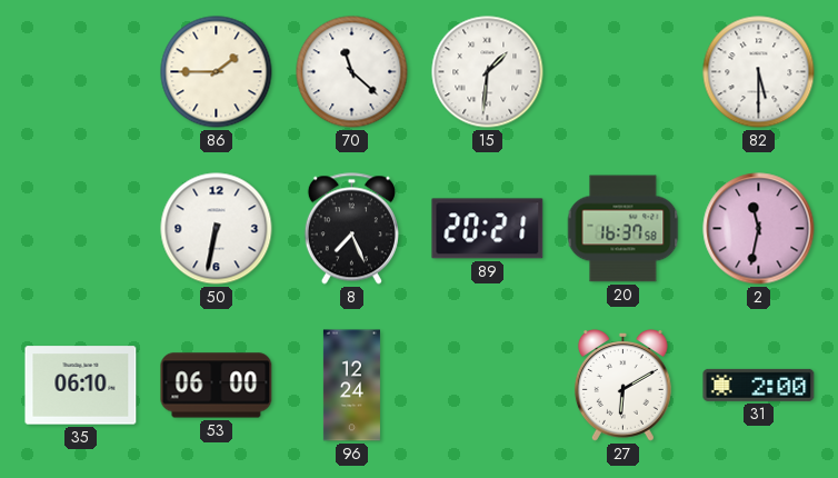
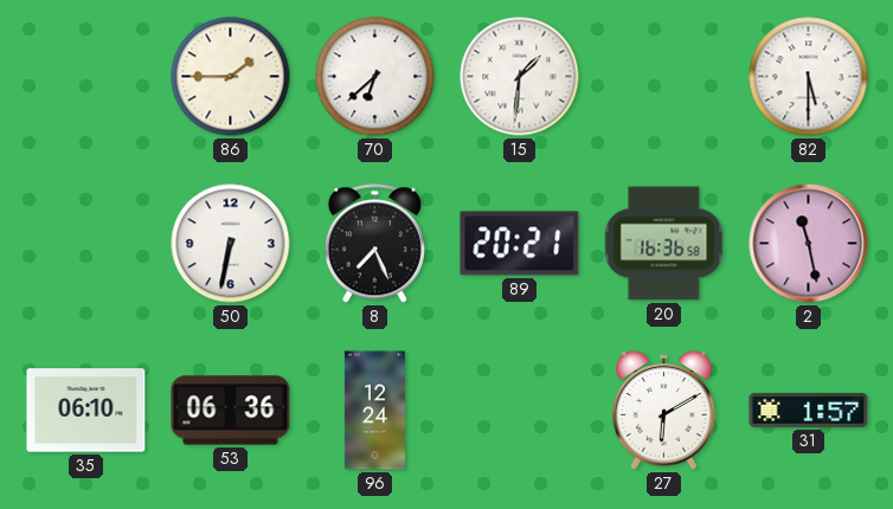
70: 11:22 -> 6:38
20: 16:37 -> 16:36
2: 11:32 -> 11:28
53: 06:00 -> 06:36
31: 2:00 -> 1:57
